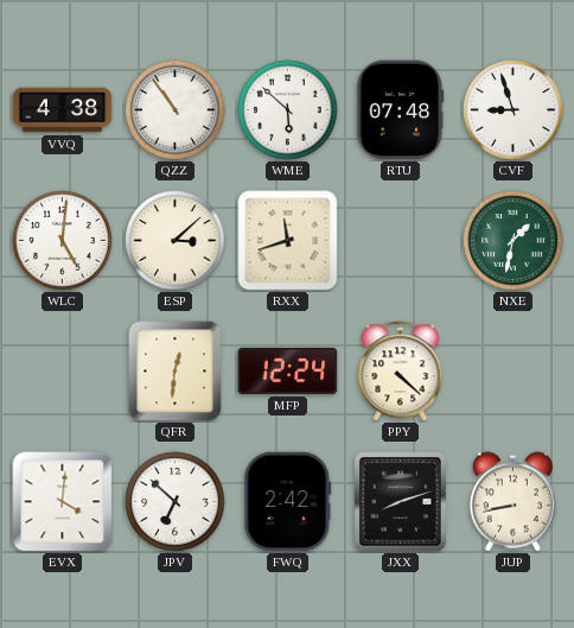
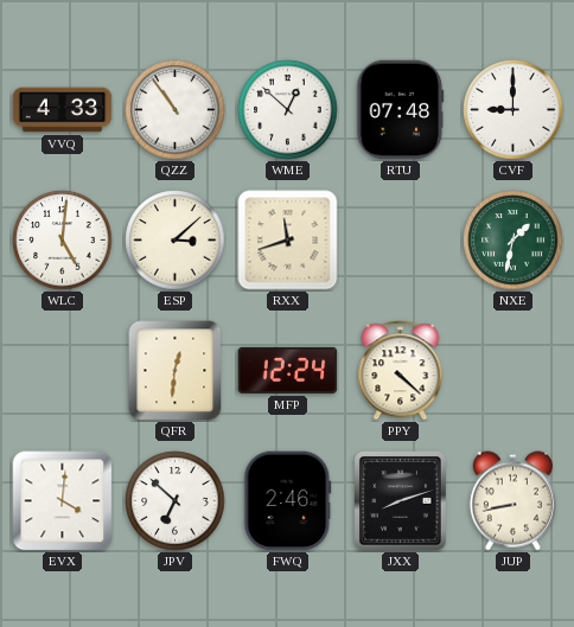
VVQ: 4:38 -> 4:33
WME: 5:52 -> 12:52
CVF: 8:57 -> 9:00
FWQ: 2:42 -> 2:46
